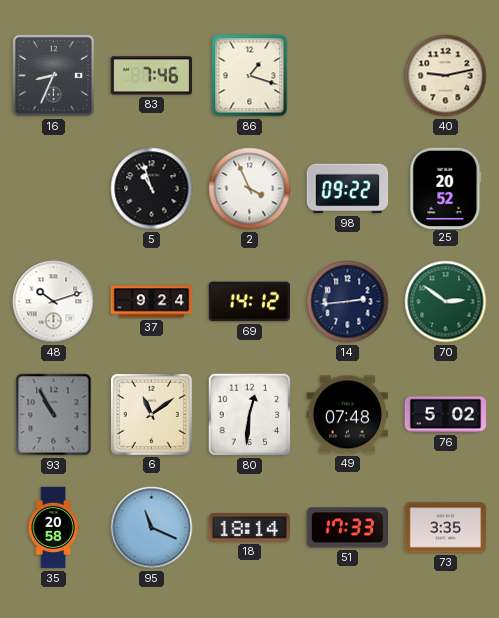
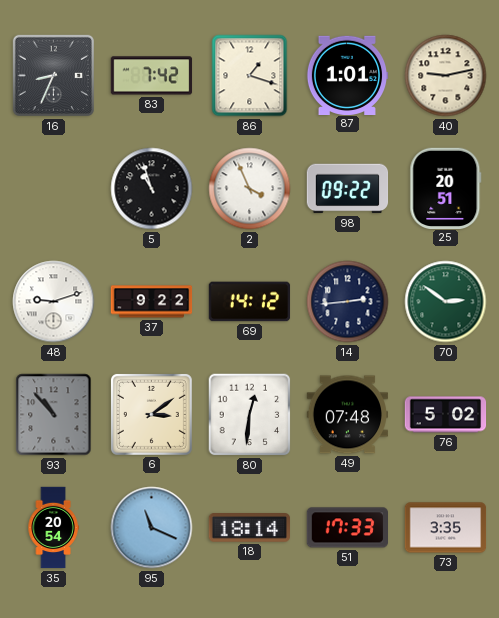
83: 7:46 -> 7:42
87: none -> 1:01
25: 20:52 -> 20:51
48: 10:12 -> 9:12
37: 9:24 -> 9:22
93: 10:55 -> 10:53
6: 11:09 -> 3:09
35: 20:58 -> 20:54
